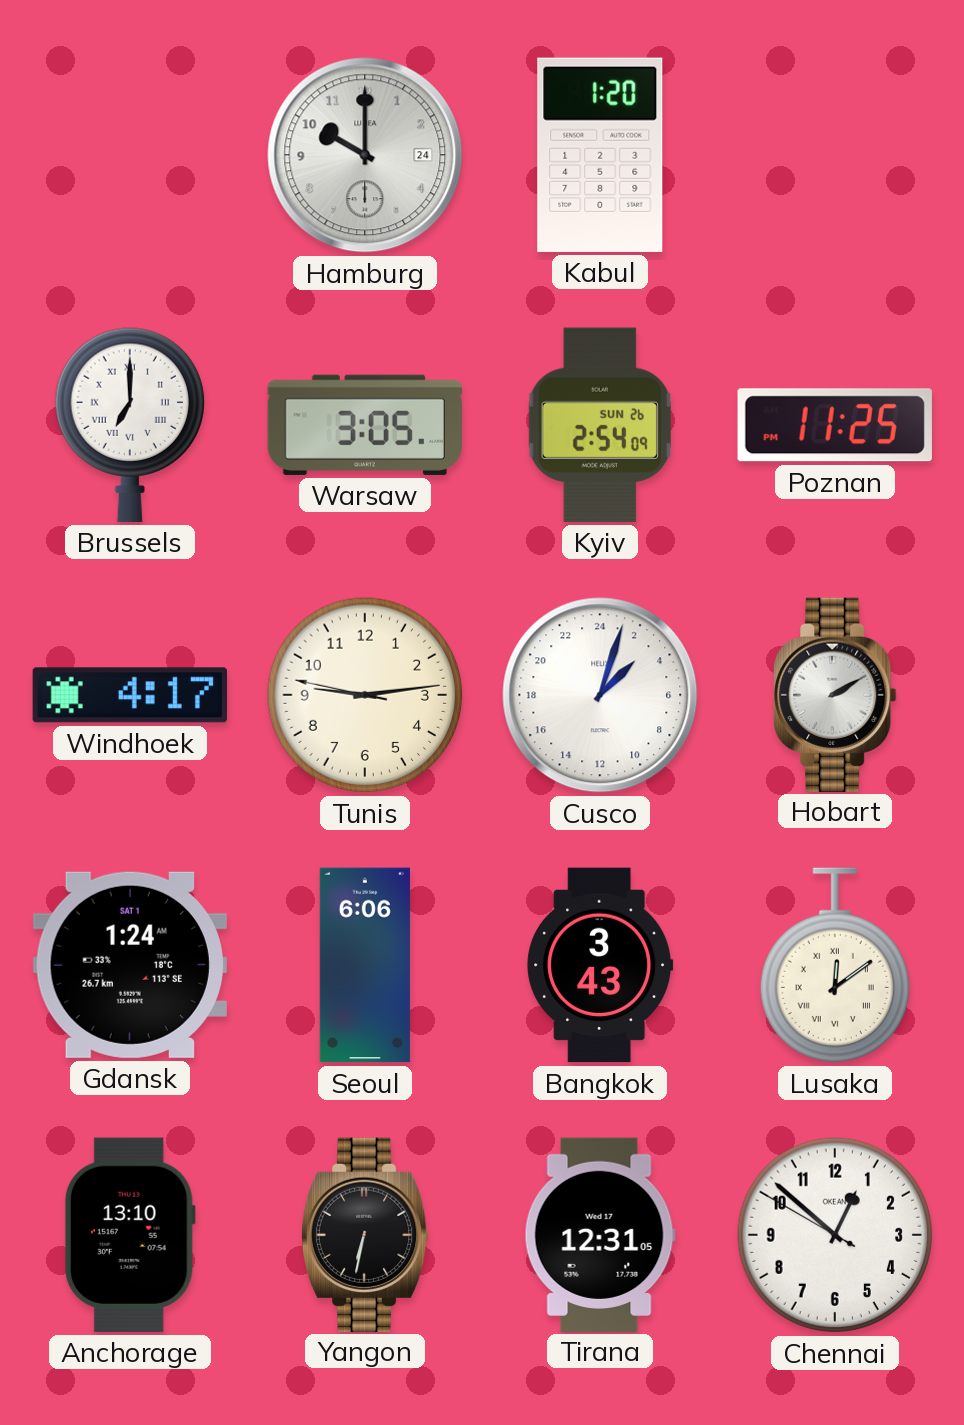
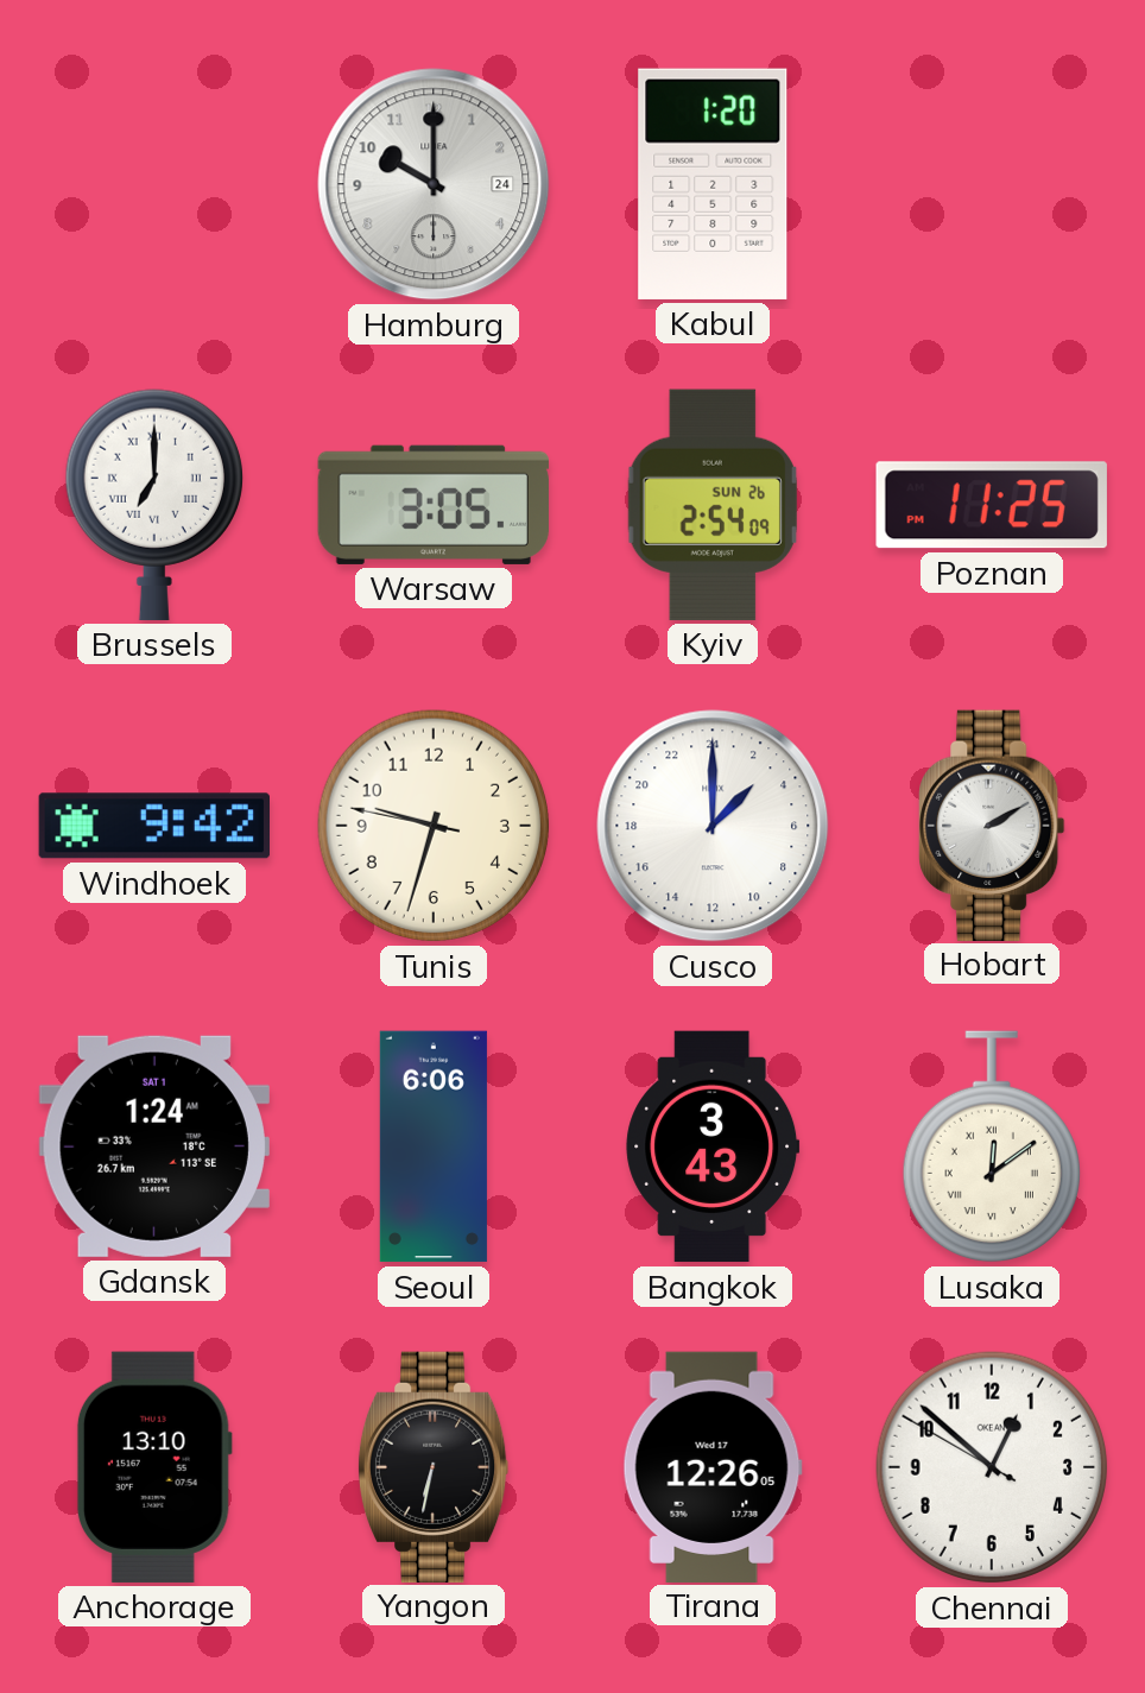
Windhoek: 4:17 -> 9:42
Tunis: 9:13 -> 9:32
Cusco: 3:03 -> 3:00
Tirana: 12:31 -> 12:26
